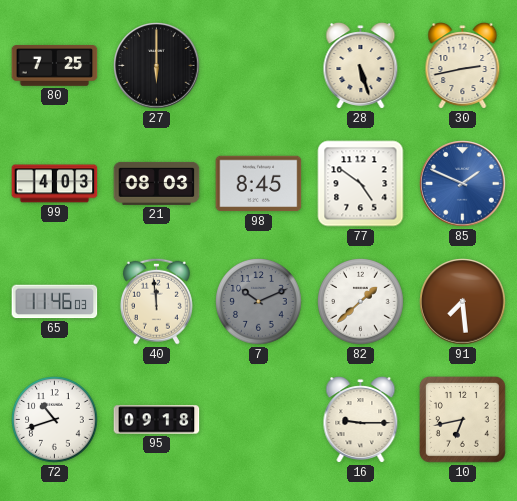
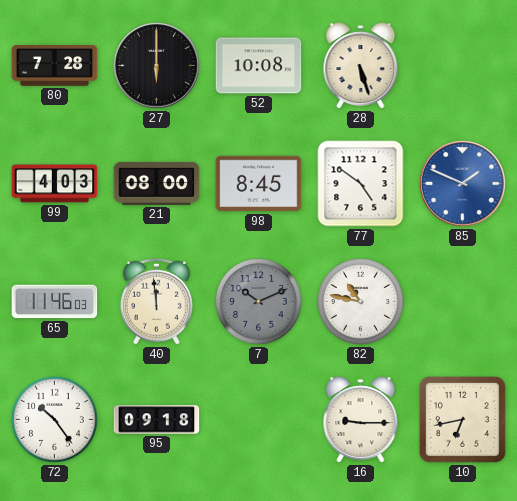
80: 7:25 -> 7:28
52: none -> 10:08
30: 2:43 -> none
21: 08:03 -> 08:00
82: 1:38 -> 10:47
91: 7:29 -> none
72: 10:42 -> 10:24
